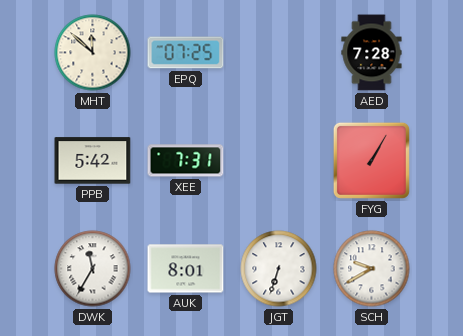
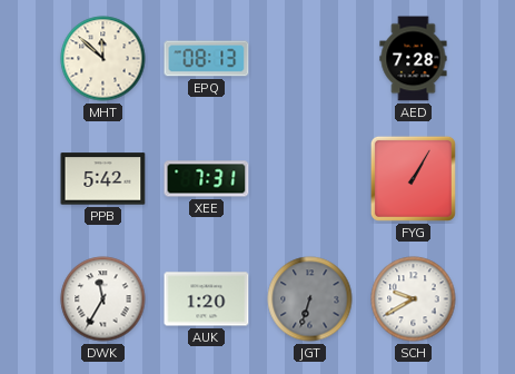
EPQ: 07:25 -> 08:13
AUK: 8:01 -> 1:20
JGT dial: white -> grey
